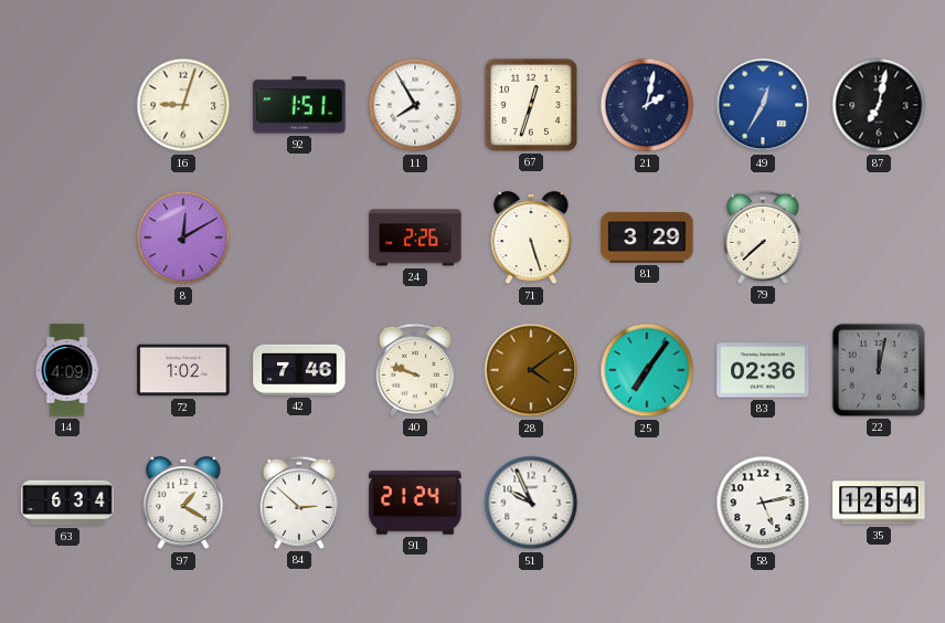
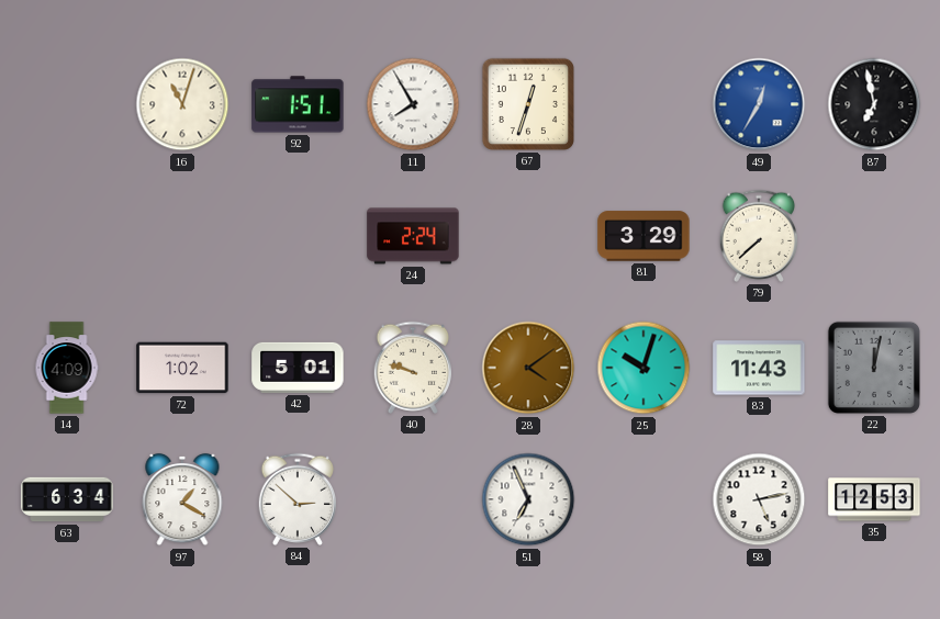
16: 9:03 -> 11:03
21: 2:02 -> none
87: 7:02 -> 6:58
8: 12:10 -> none
24: 2:26 -> 2:24
71: 5:27 -> none
42: 7:46 -> 5:01
25: 7:06 -> 10:03
83: 02:36 -> 11:43
91: 21:24 -> none
51: 9:56 -> 6:56
35: 12:54 -> 12:53
